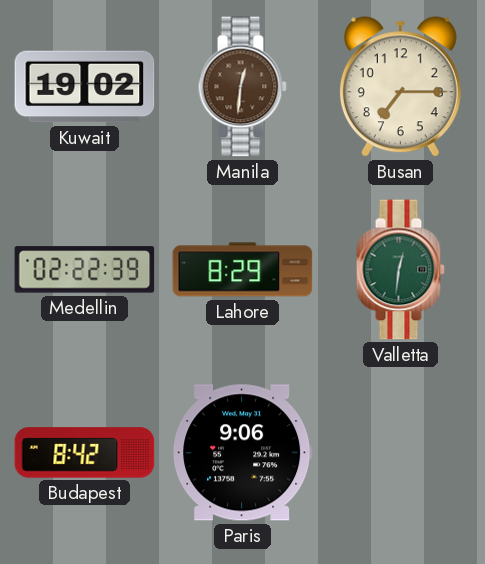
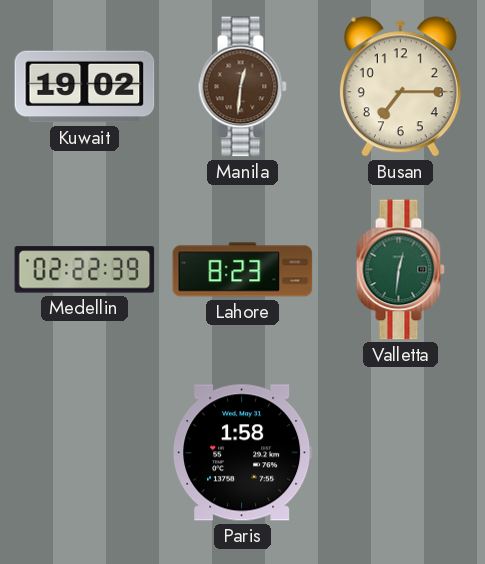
Lahore: 8:29 -> 8:23
Budapest: 8:42 -> none
Paris: 9:06 -> 1:58
